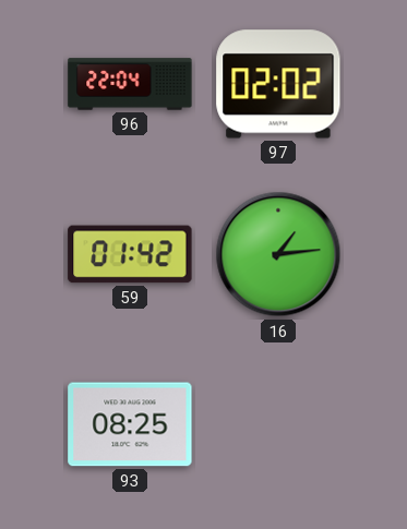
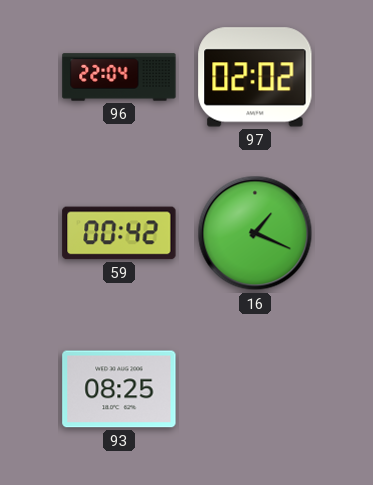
59: 01:42 -> 00:42
16: 1:14 -> 1:19
